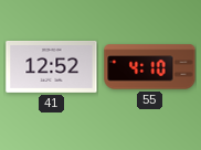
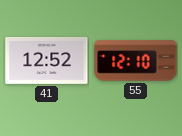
55: 4:10 -> 12:10
